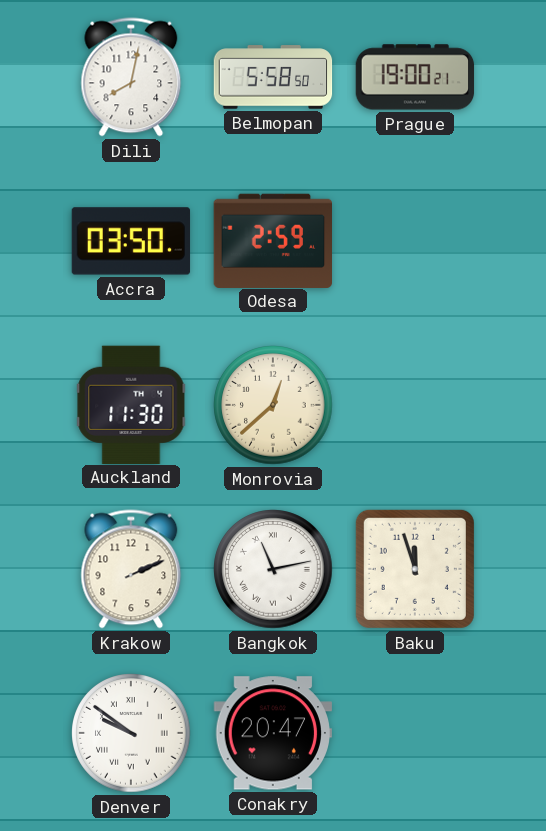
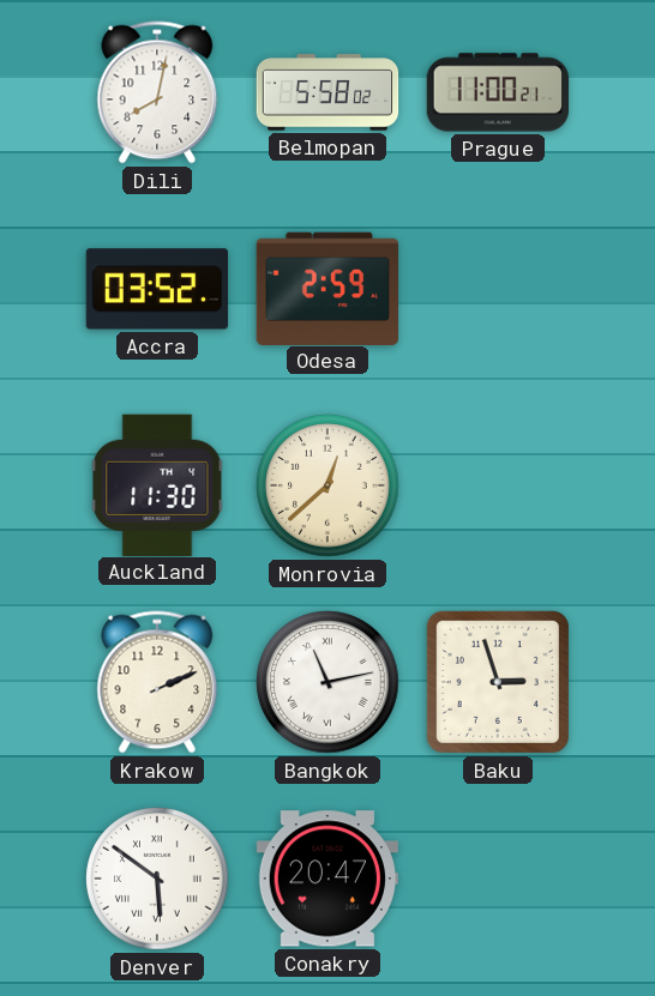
Belmopan: 5:58:50 -> 5:58:02
Prague: 19:00 -> 11:00
Accra: 03:50 -> 03:52
Baku: 11:57 -> 2:57
Denver: 9:51 -> 5:51
